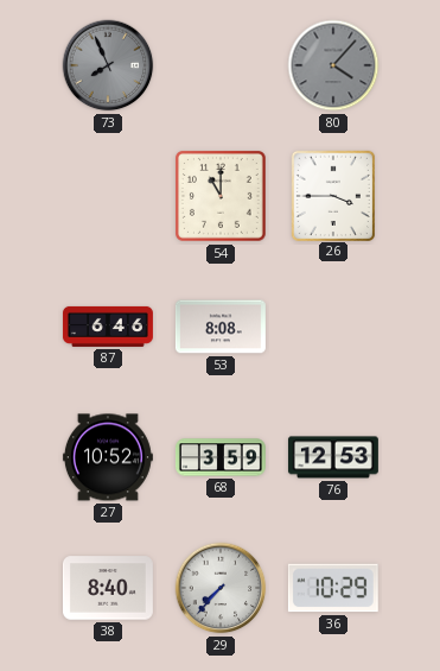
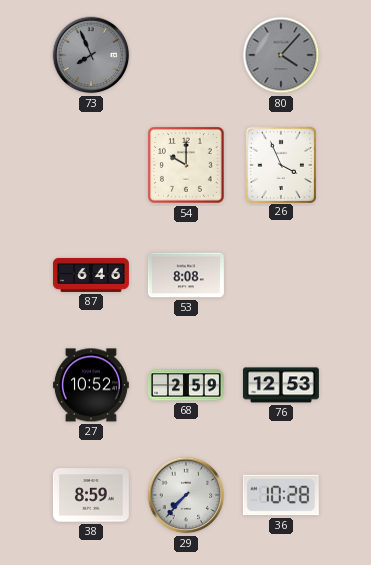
54: 11:00 -> 10:00
26: 3:45 -> 3:56
68: 3:59 -> 2:59
38: 8:40 -> 8:59
36: 10:29 -> 10:28
